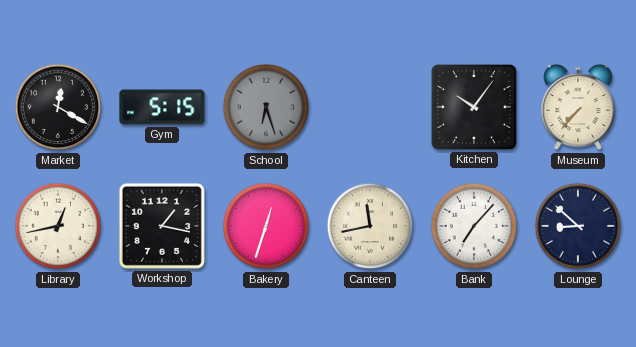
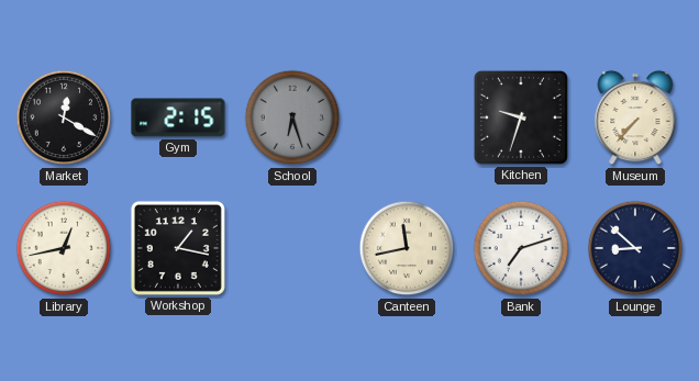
Gym: 5:15 -> 2:15
Kitchen: 10:06 -> 9:33
Bakery: 12:33 -> none
Bank: 7:07 -> 7:12
